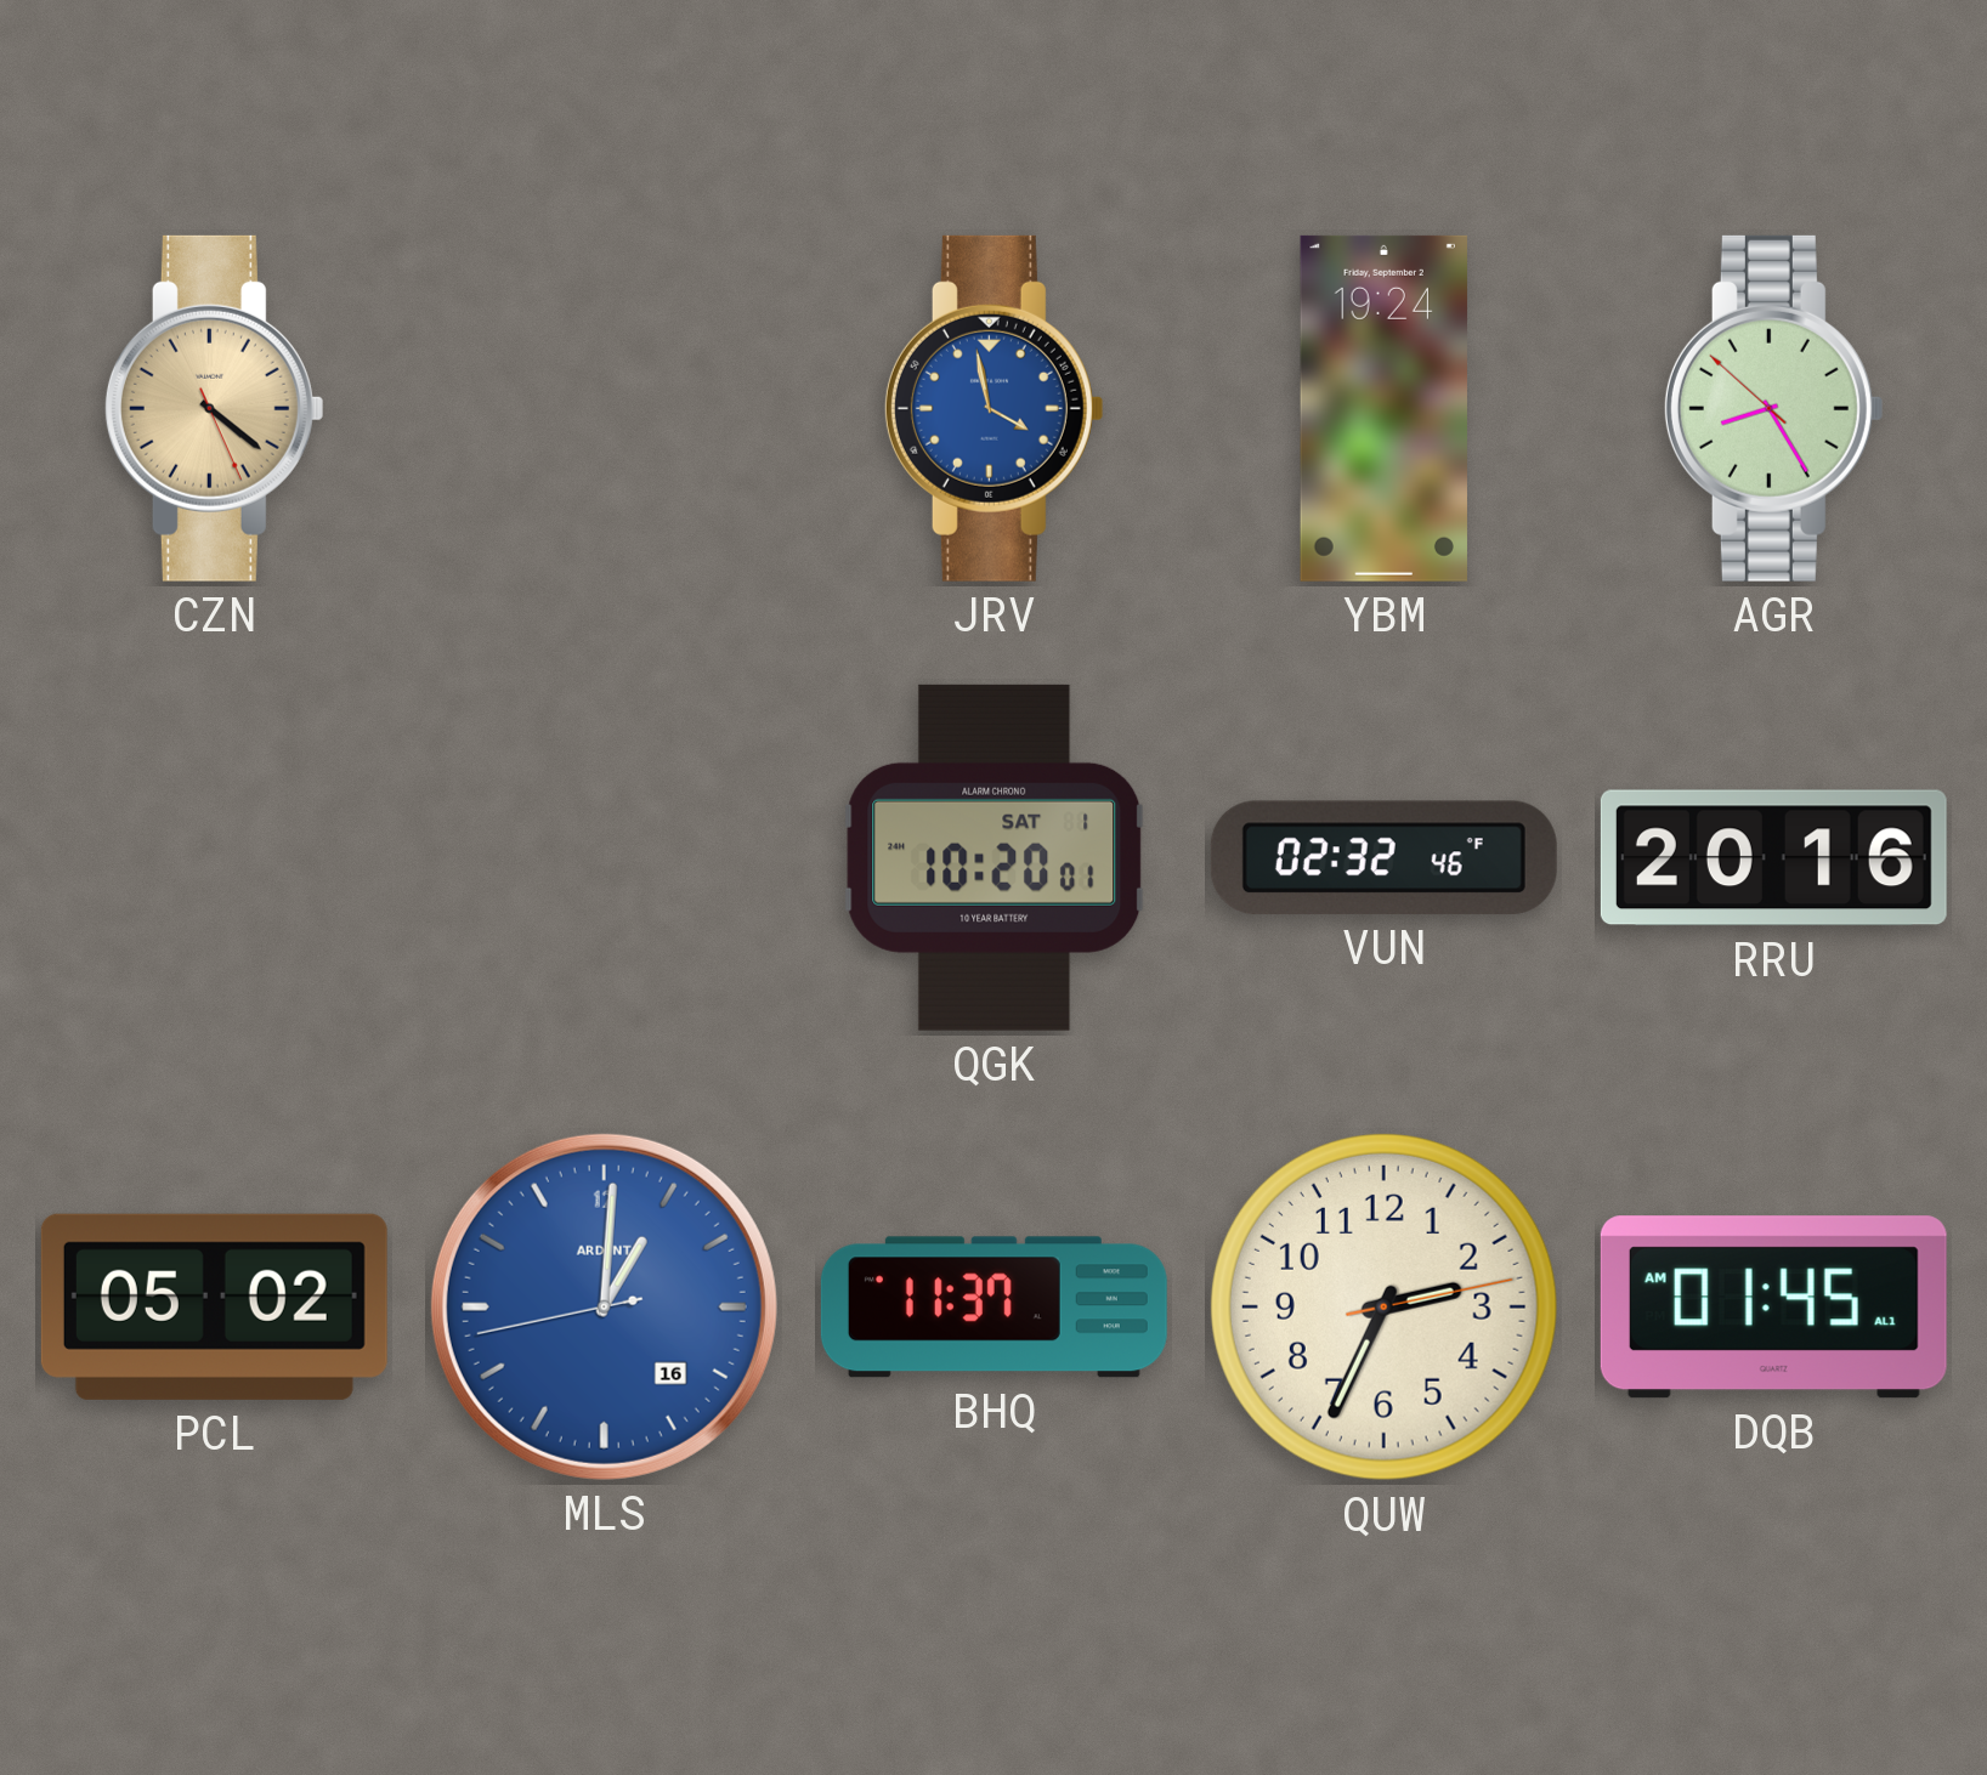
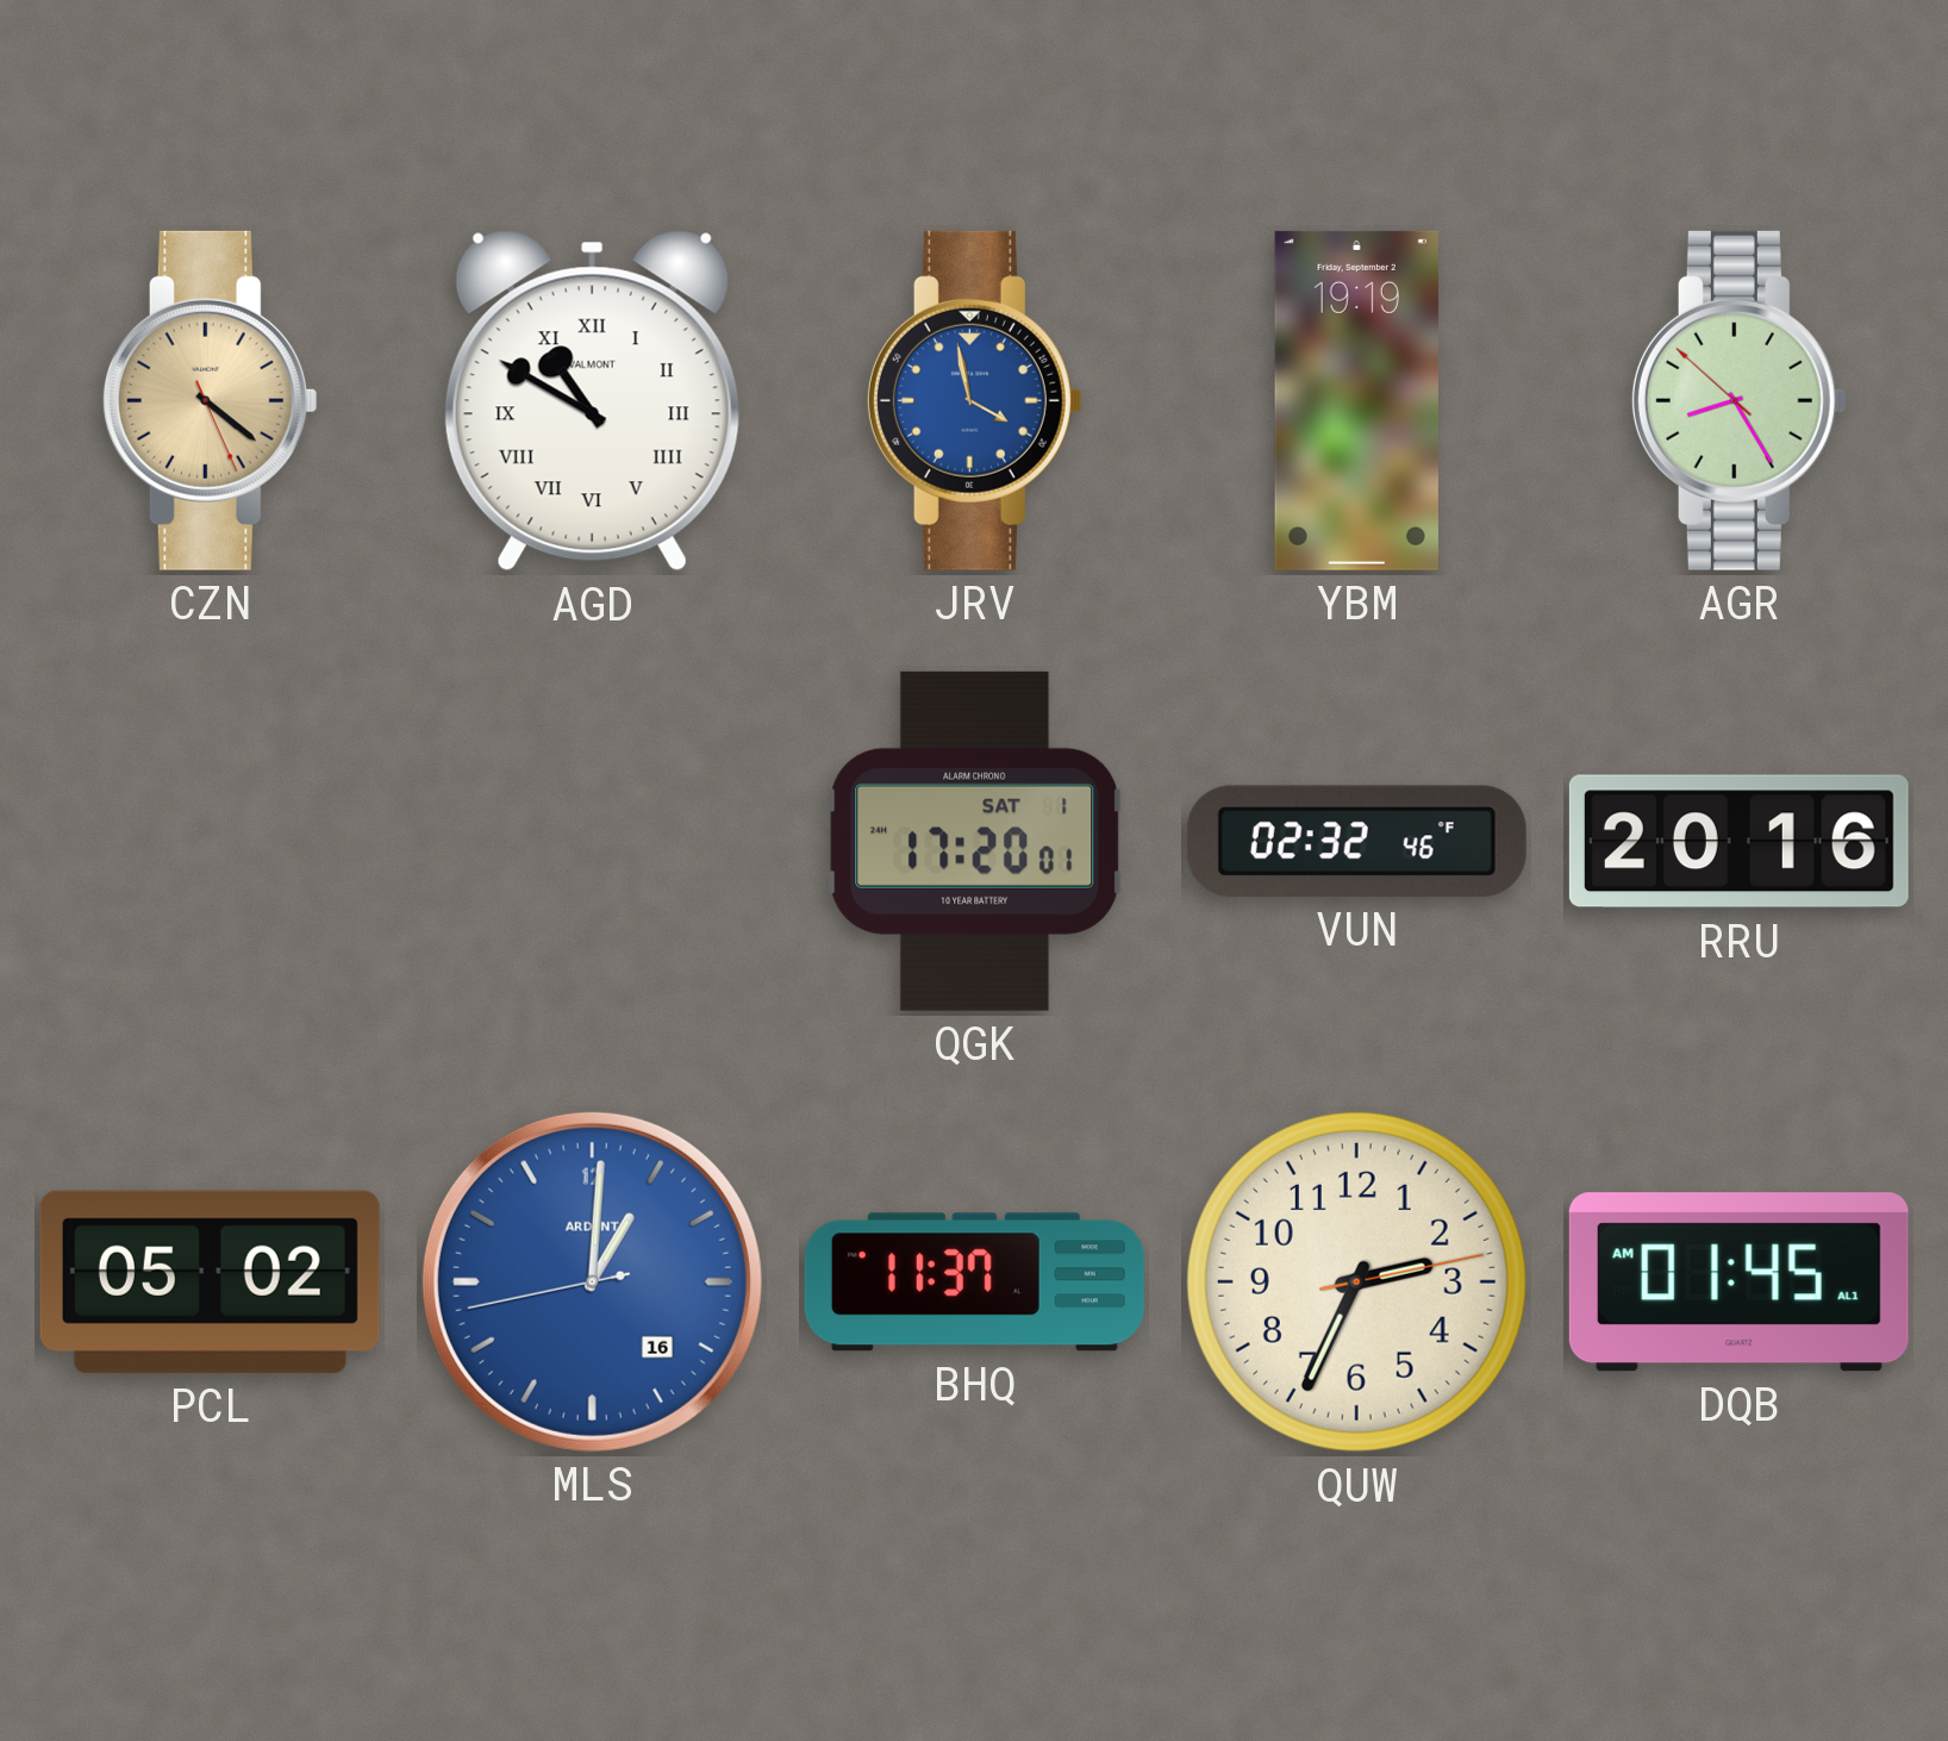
AGD: none -> 10:50
YBM: 19:24 -> 19:19
QGK: 10:20 -> 17:20
